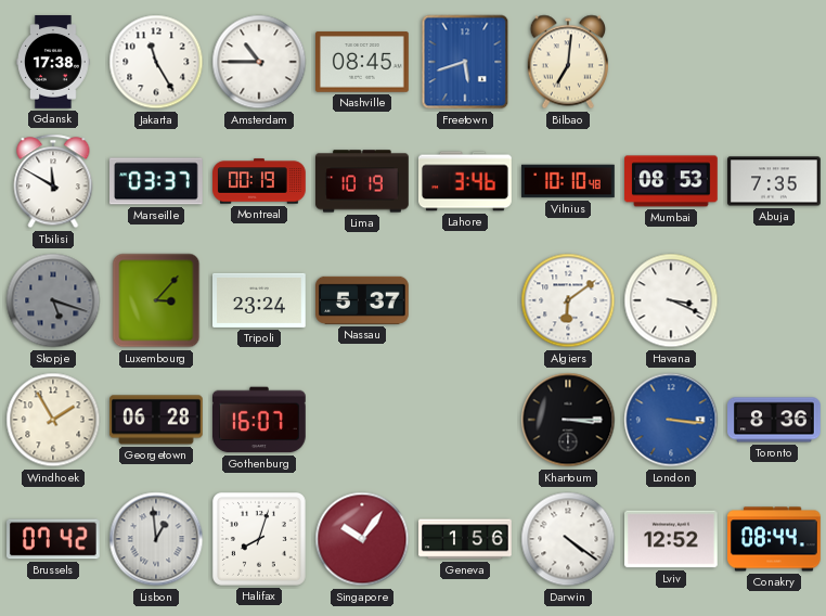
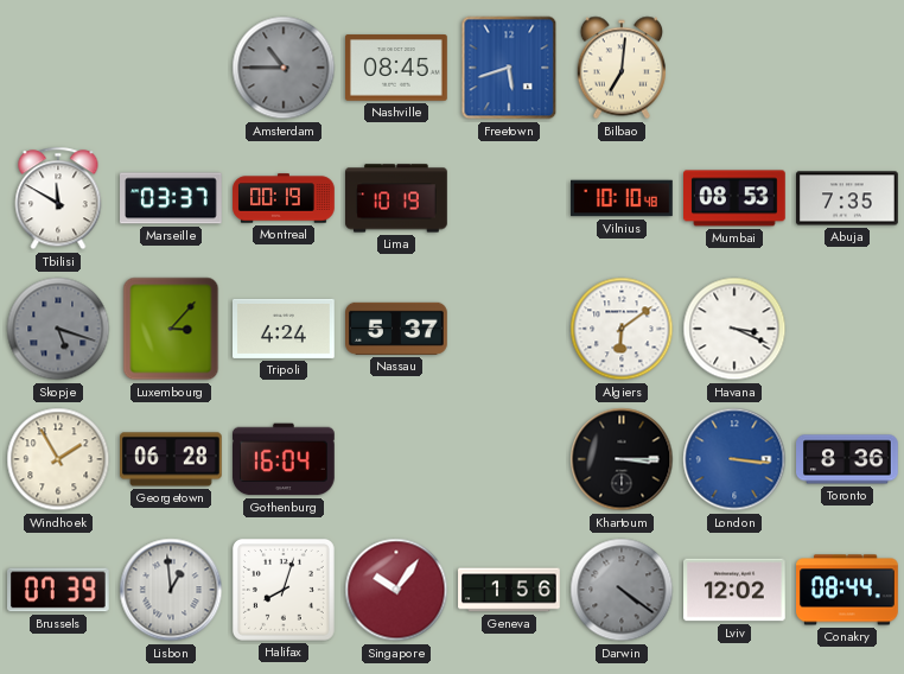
Gdansk: 17:38 -> none
Jakarta: 11:25 -> none
Amsterdam dial: white -> grey
Lahore: 3:46 -> none
Tripoli: 23:24 -> 4:24
Gothenburg: 16:07 -> 16:04
Brussels: 07:42 -> 07:39
Darwin dial: white -> grey
Lviv: 12:52 -> 12:02
